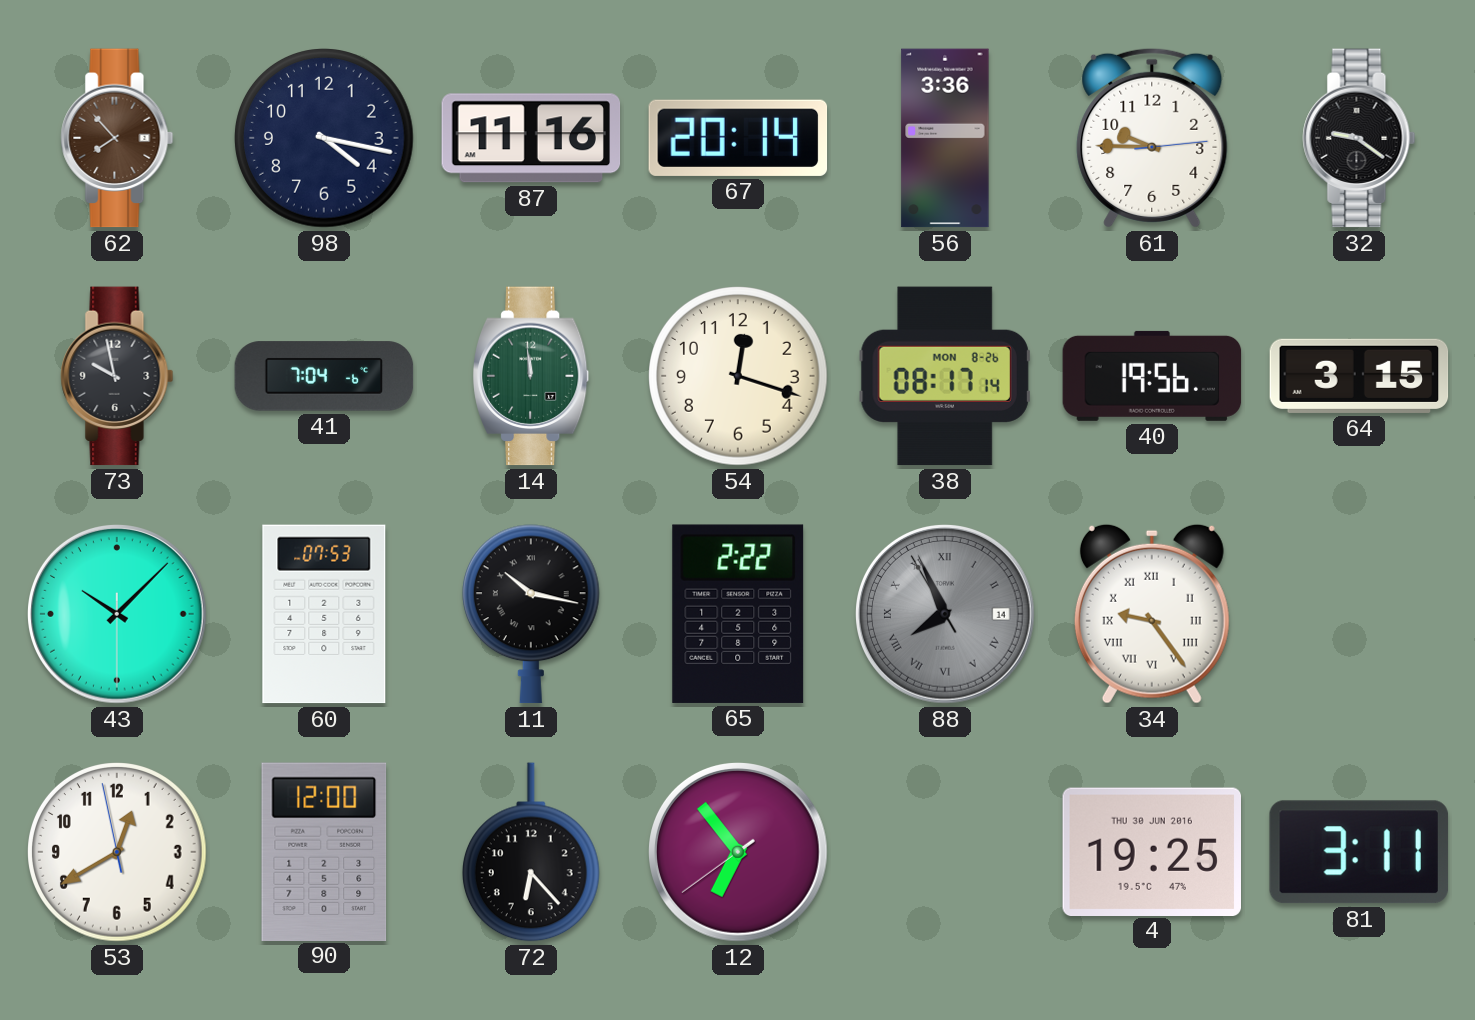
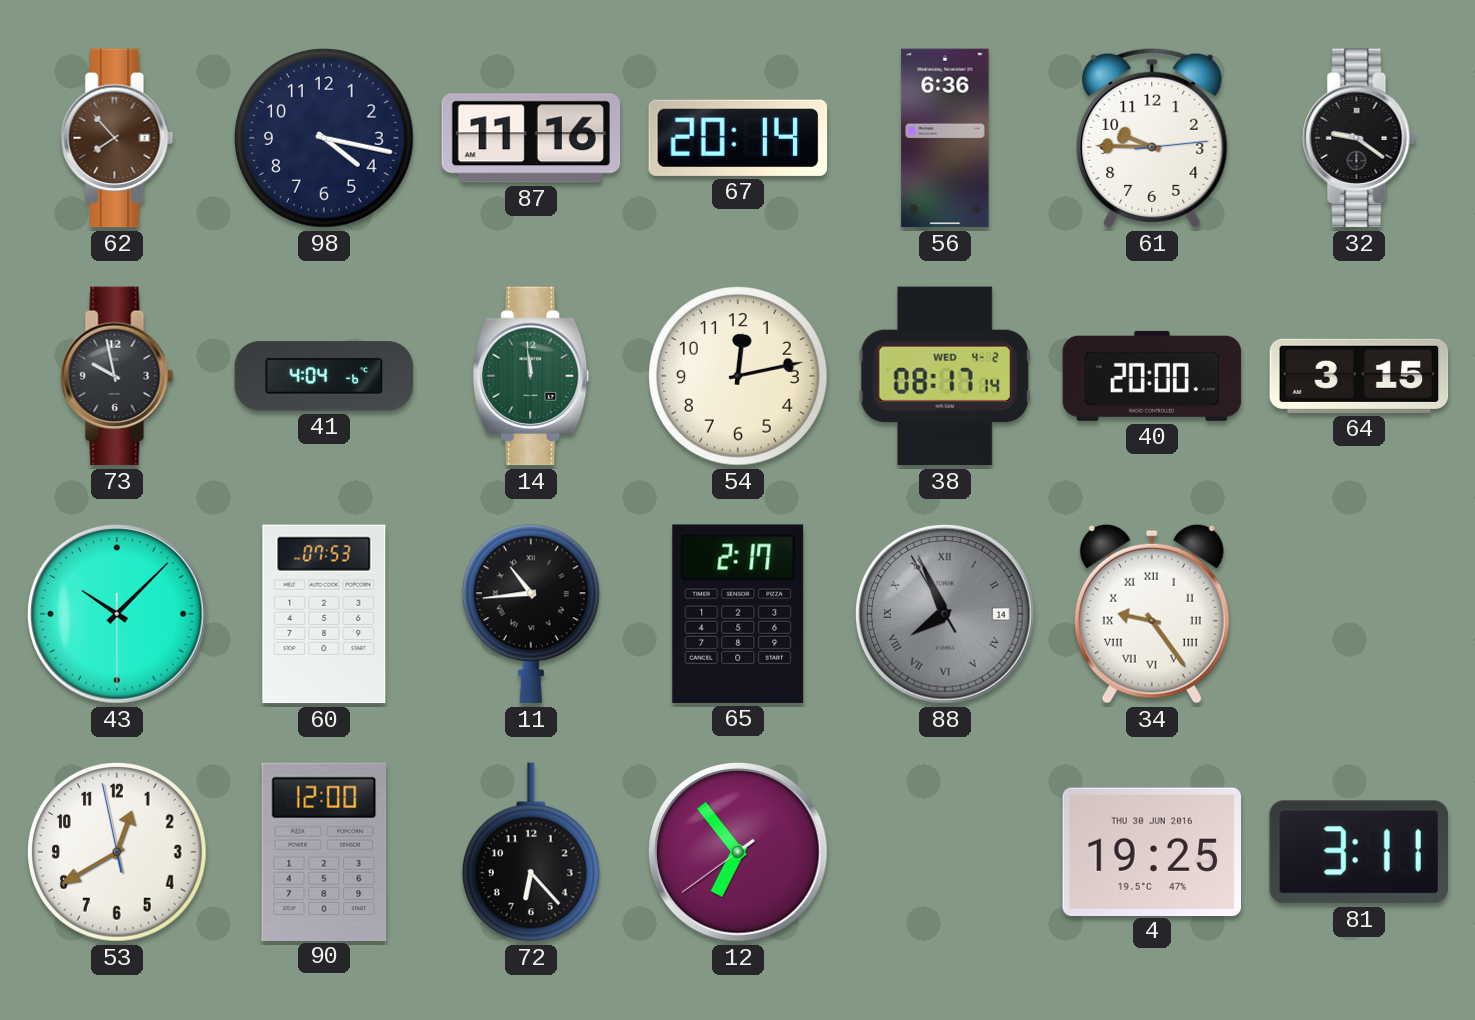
56: 3:36 -> 6:36
41: 7:04 -> 4:04
54: 12:18 -> 12:13
38 date: MON 8-26 -> WED 4-2
40: 19:56 -> 20:00
11: 10:17 -> 10:44
65: 2:22 -> 2:17
